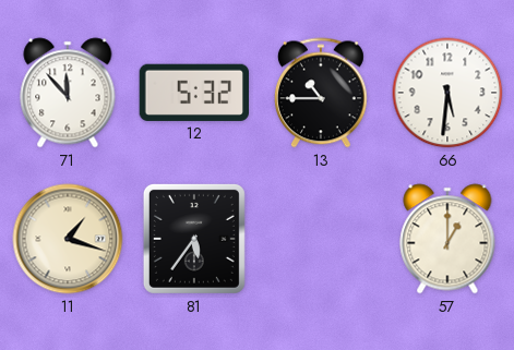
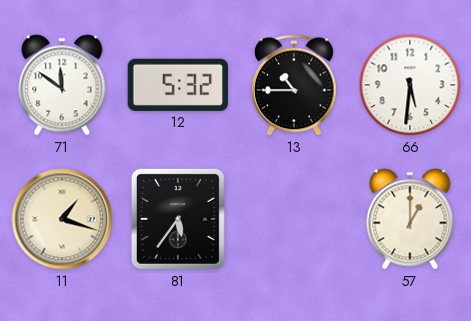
71: 11:53 -> 11:51
